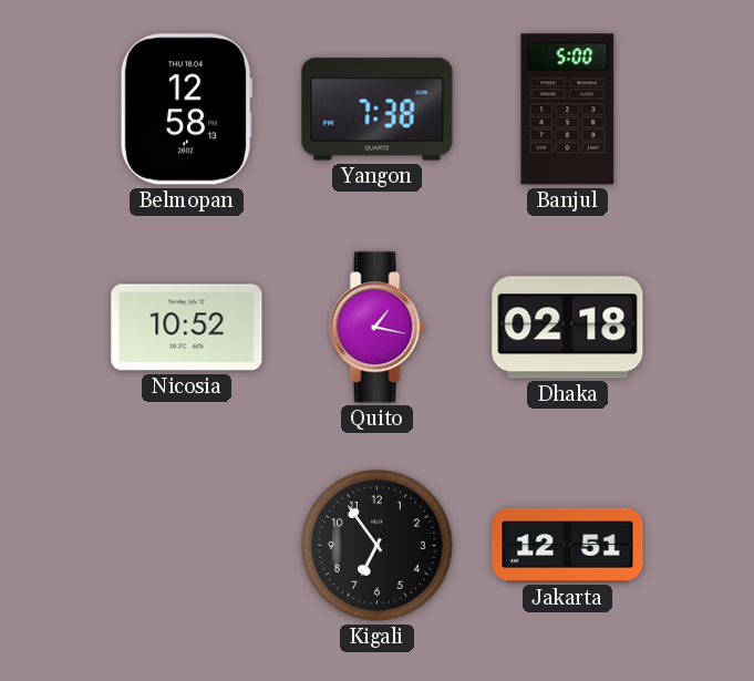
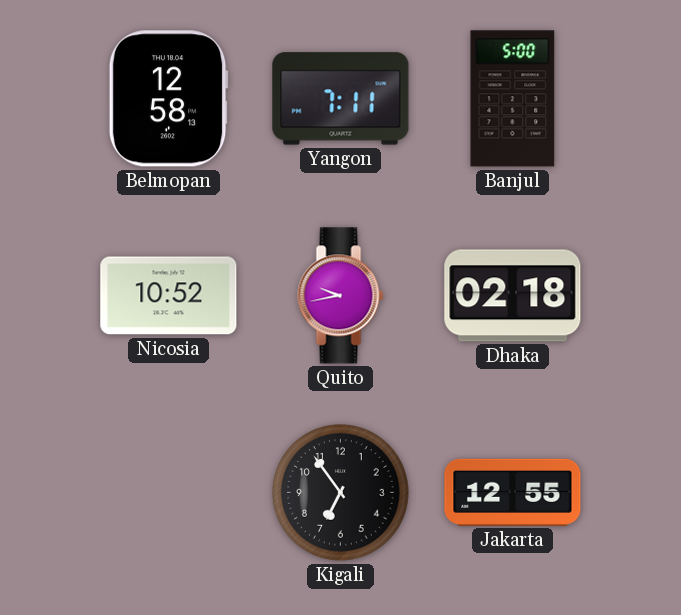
Yangon: 7:38 -> 7:11
Quito: 1:17 -> 9:43
Jakarta: 12:51 -> 12:55
